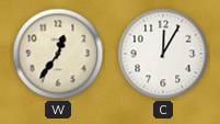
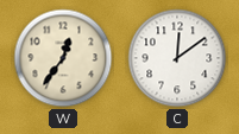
C: 12:05 -> 12:09
